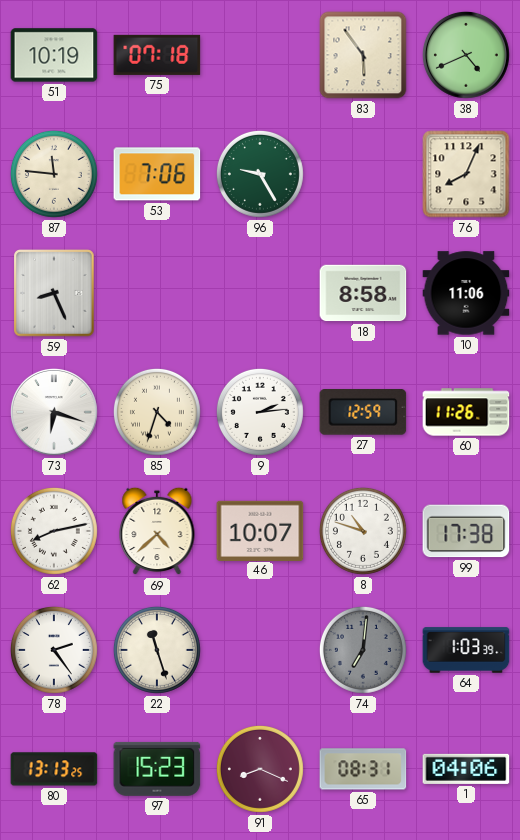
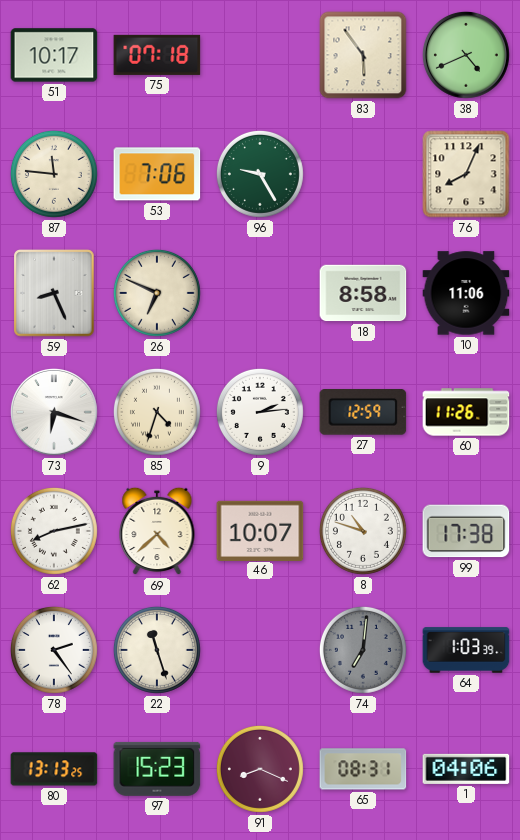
51: 10:19 -> 10:17
26: none -> 6:49
